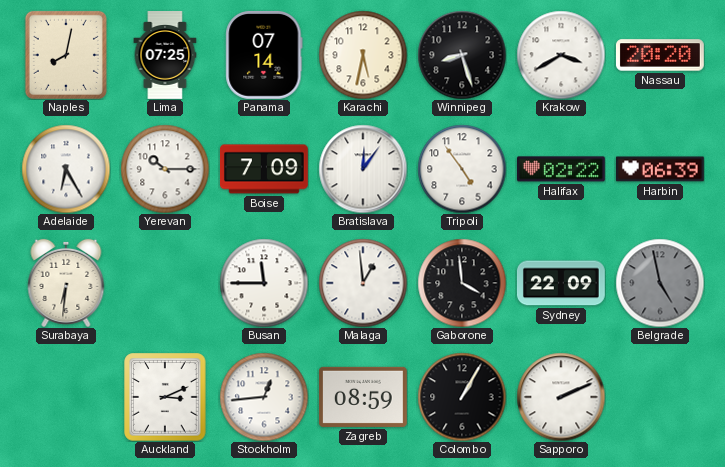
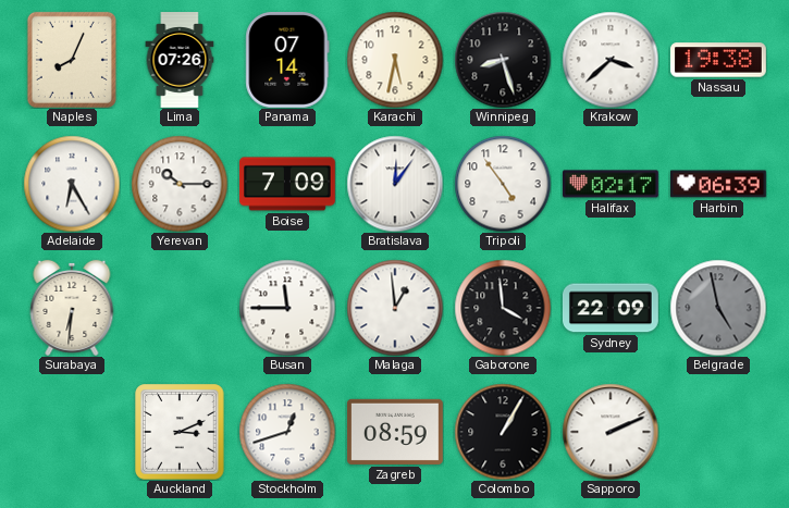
Naples: 8:02 -> 8:04
Lima: 07:25 -> 07:26
Krakow: 3:40 -> 3:38
Nassau: 20:20 -> 19:38
Halifax: 02:22 -> 02:17
Stockholm: 12:44 -> 12:42
